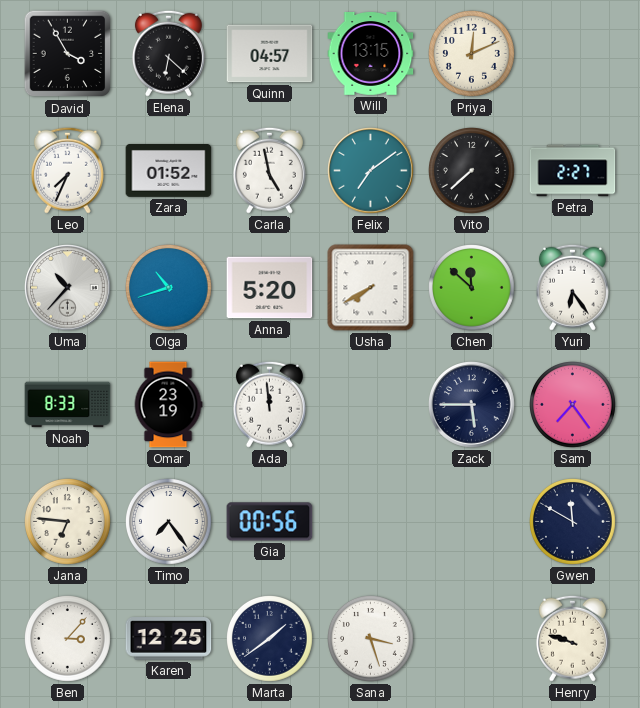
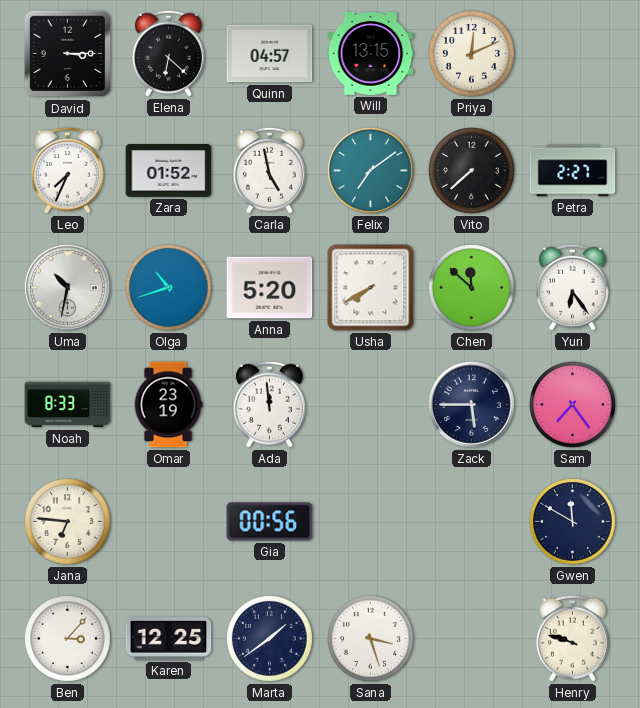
David: 3:55 -> 3:15
Uma: 10:37 -> 10:32
Timo: 7:24 -> none
